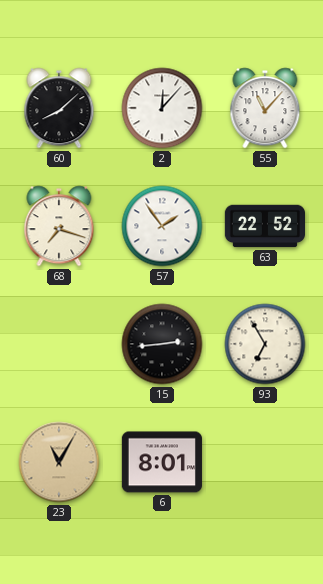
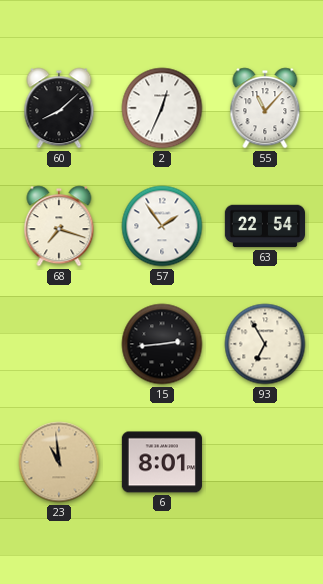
2: 12:07 -> 12:34
63: 22:52 -> 22:54
23: 11:05 -> 10:59
